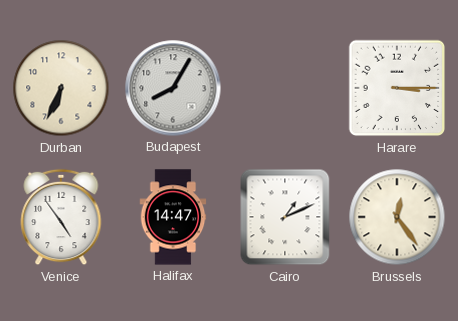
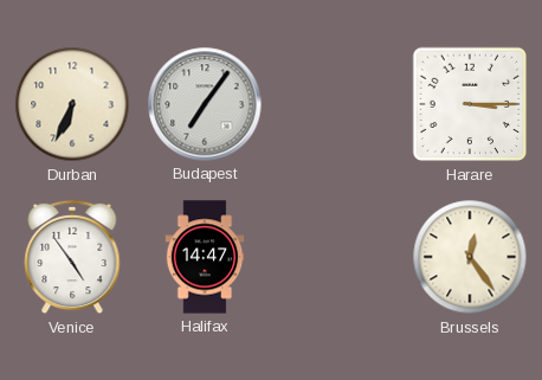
Budapest: 8:05 -> 7:06
Cairo: 1:11 -> none
